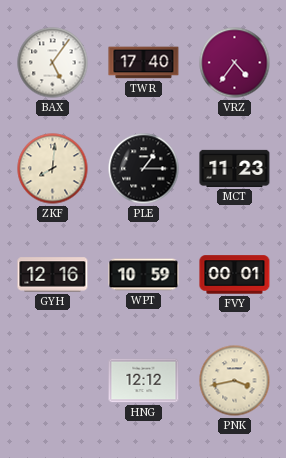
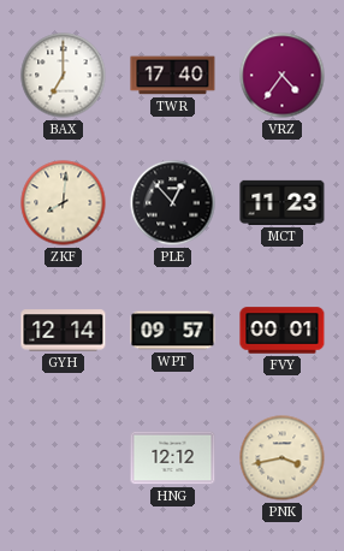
BAX: 5:06 -> 7:00
PLE: 1:15 -> 12:53
GYH: 12:16 -> 12:14
WPT: 10:59 -> 09:57
